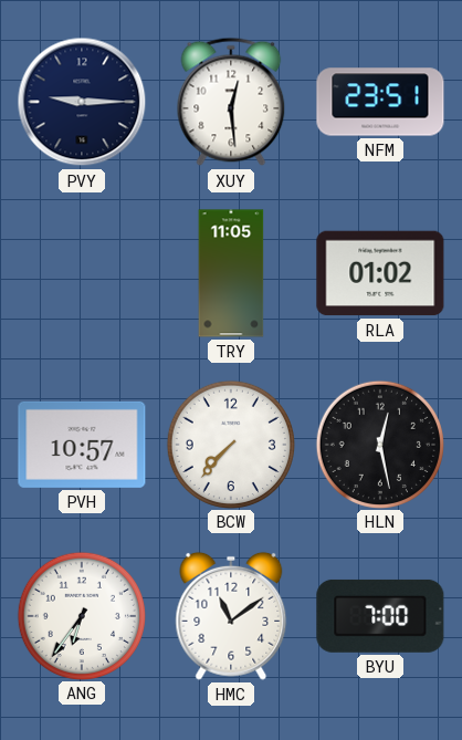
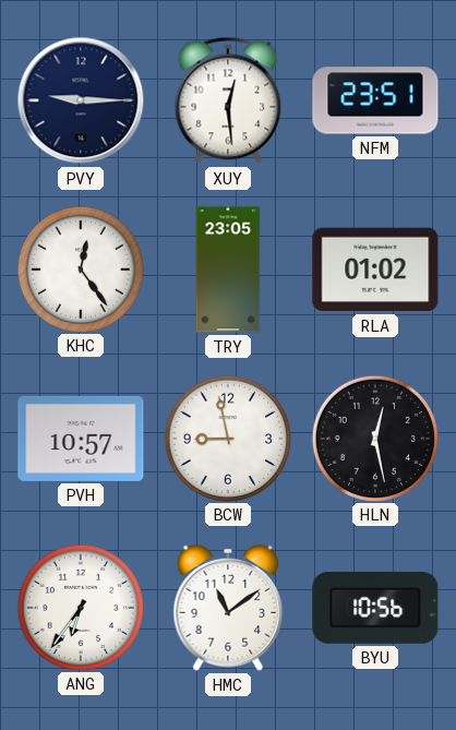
KHC: none -> 12:24
TRY: 11:05 -> 23:05
BCW: 7:37 -> 8:58
BYU: 7:00 -> 10:56
